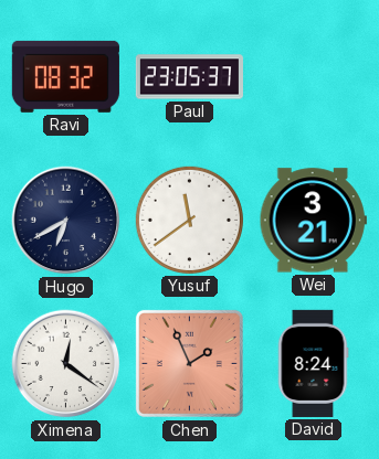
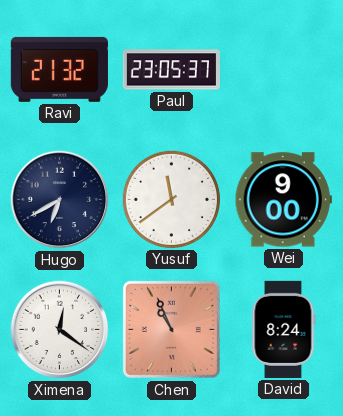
Ravi: 08:32 -> 21:32
Wei: 3:21 -> 9:00
Chen: 1:56 -> 10:56
